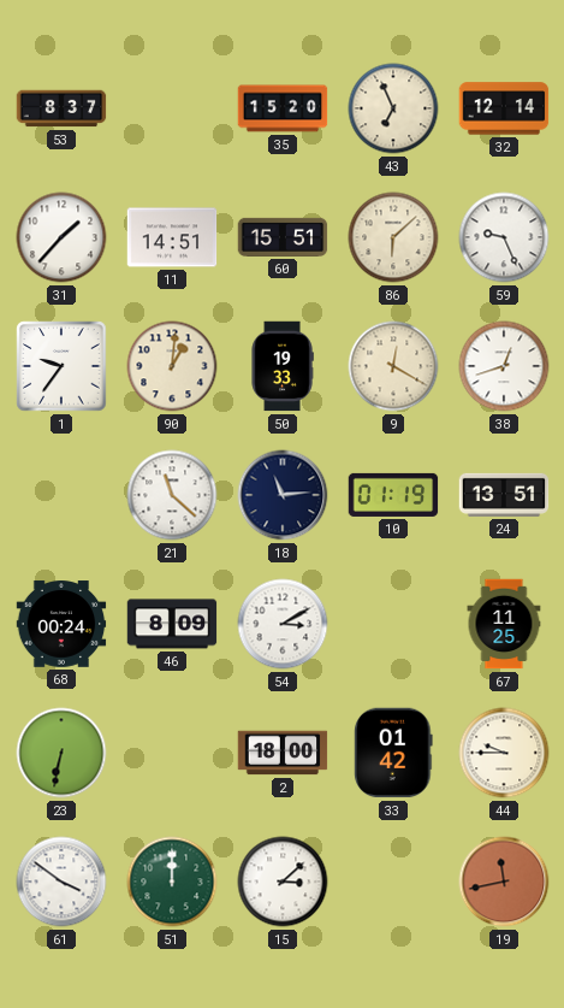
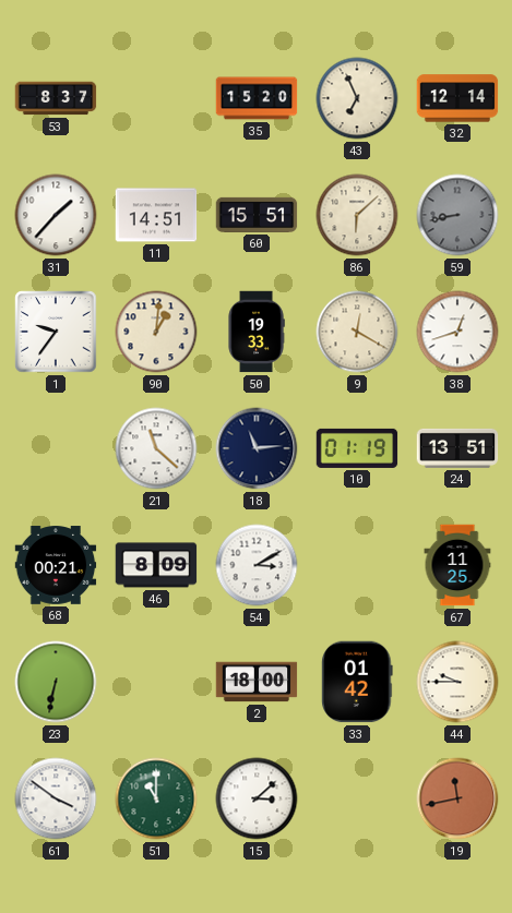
59: 9:26 -> 8:43
59 dial: white -> grey
68: 00:24 -> 00:21
51: 12:00 -> 11:00
